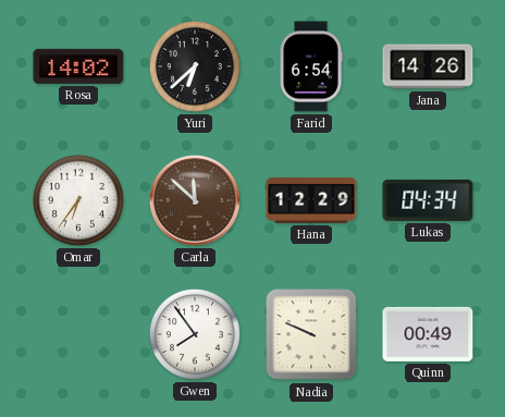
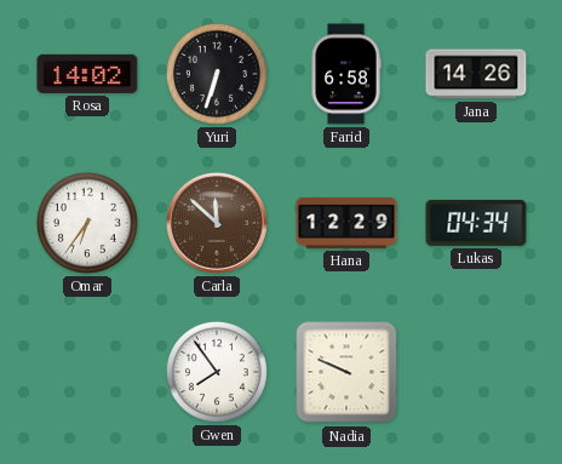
Yuri: 6:38 -> 6:33
Farid: 6:54 -> 6:58
Quinn: 00:49 -> none
